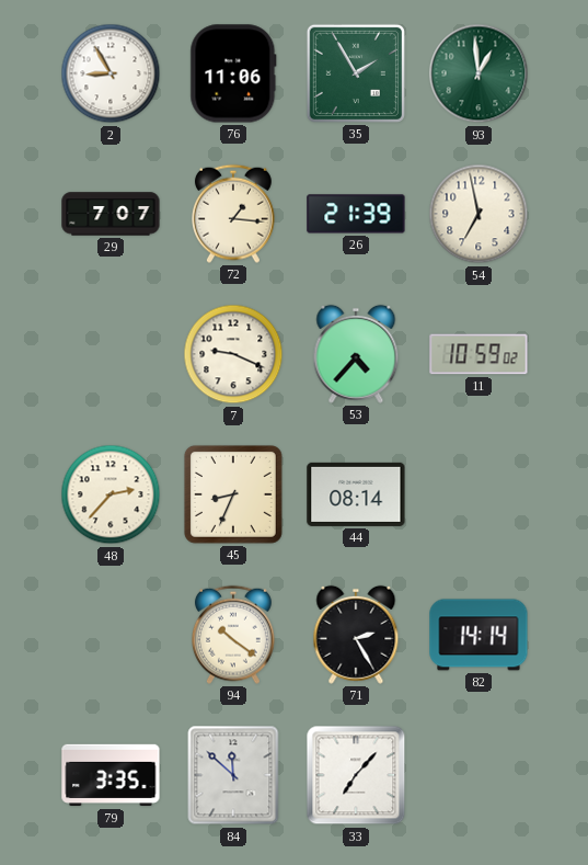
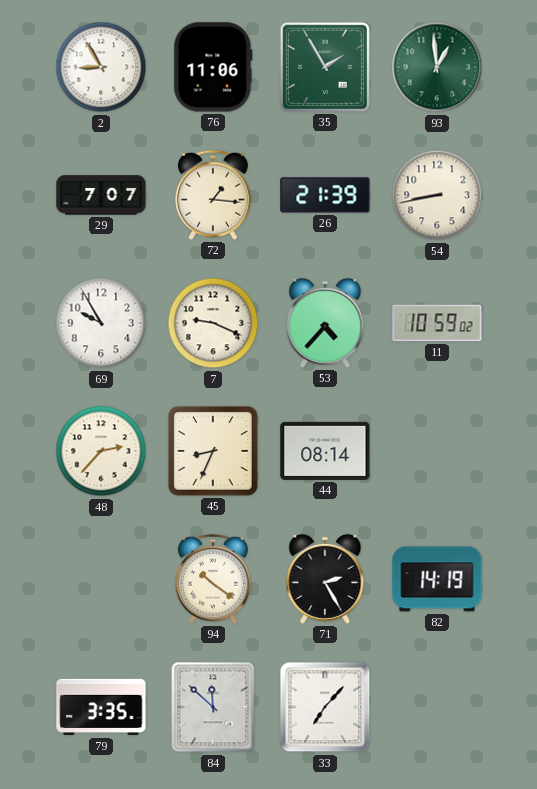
54: 6:58 -> 8:43
69: none -> 9:55
82: 14:14 -> 14:19
